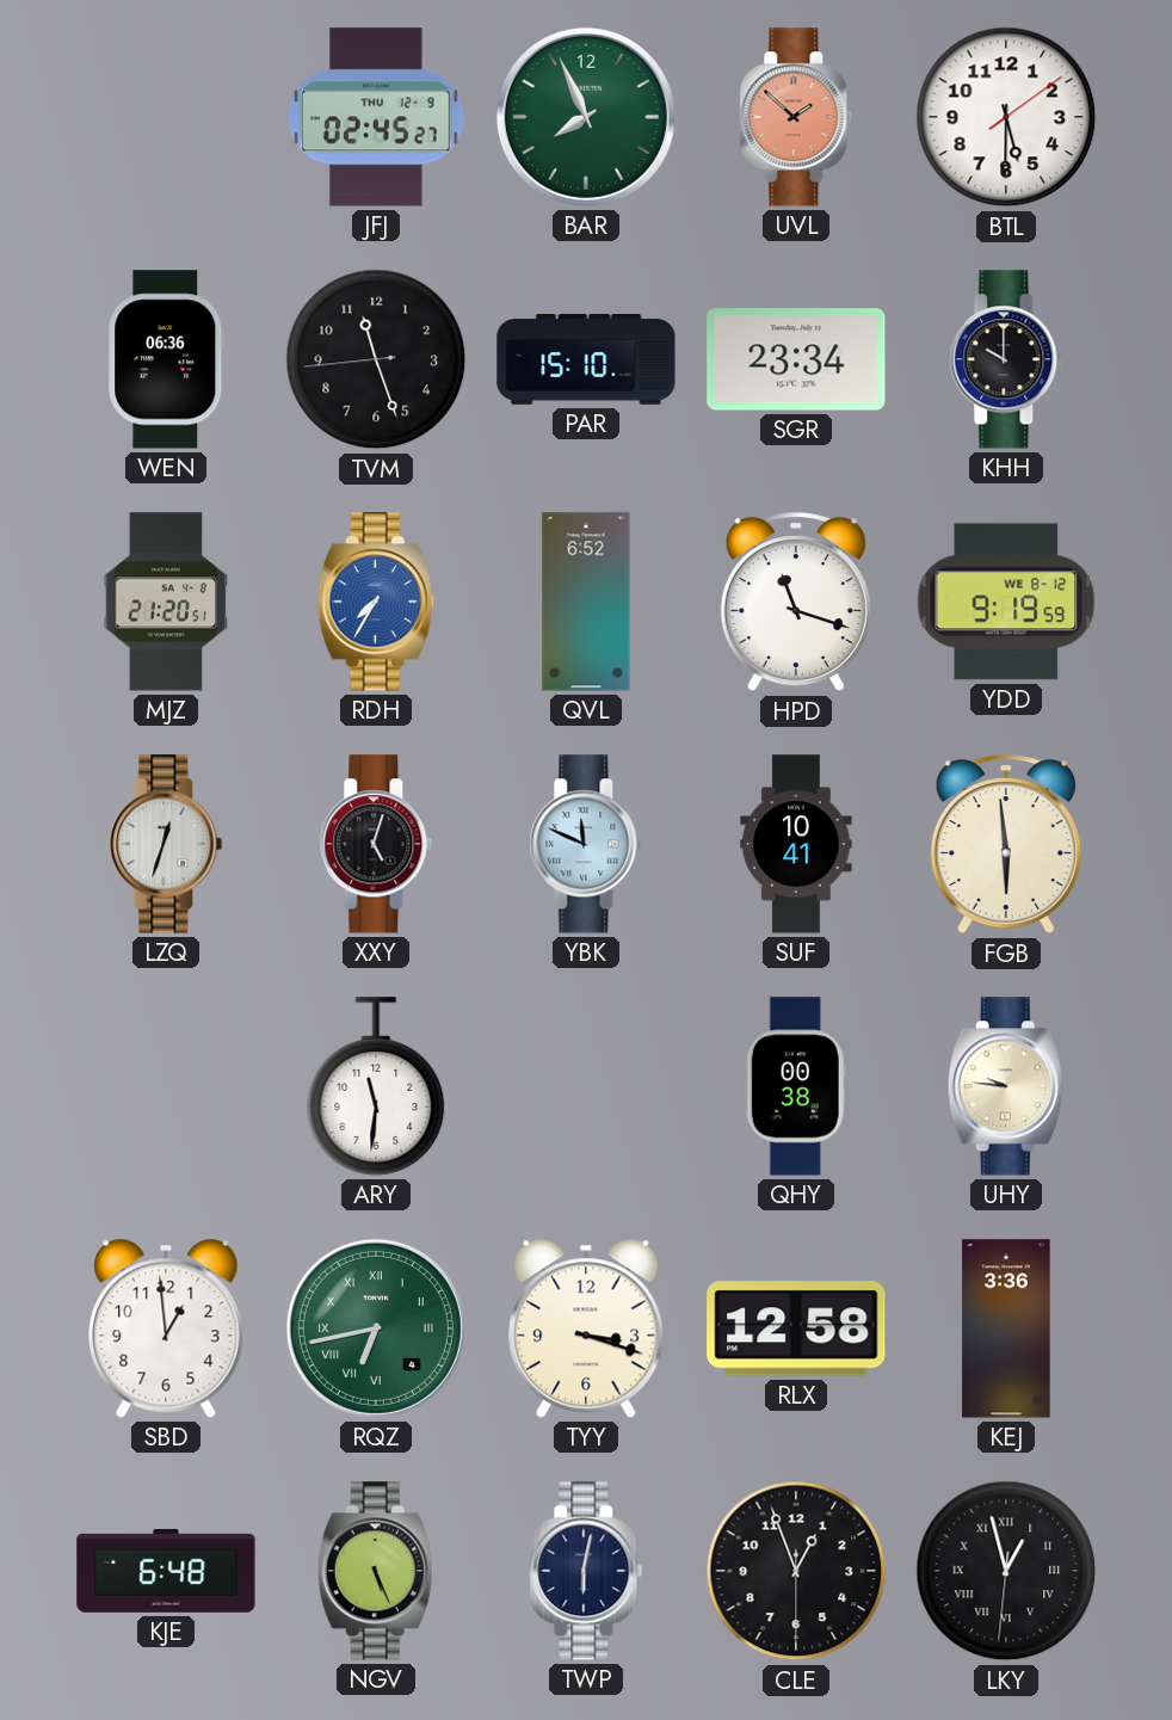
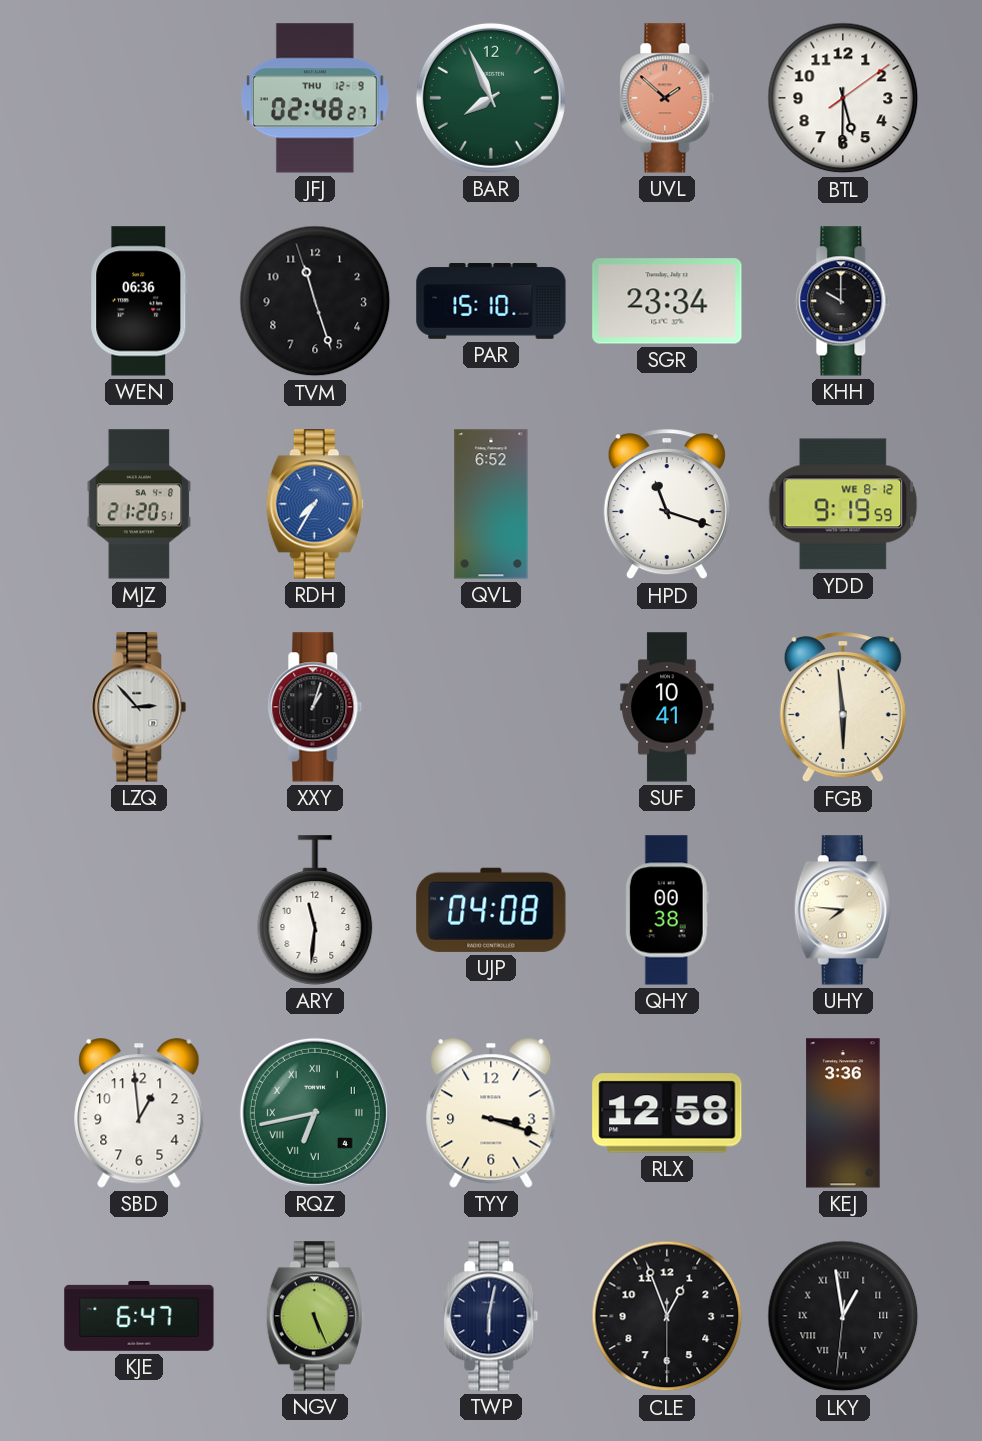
JFJ: 02:45 -> 02:48
TVM: 11:26:44 -> 11:26:57
LZQ: 12:33 -> 2:53
XXY: 5:03 -> 1:03
YBK: 11:49 -> none
UJP: none -> 04:08
UHY: 9:46 -> 7:46
KJE: 6:48 -> 6:47
LKY: 12:57 -> 12:58
